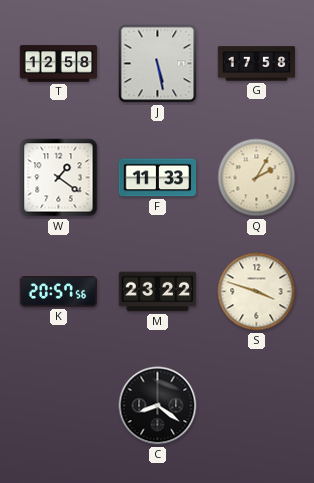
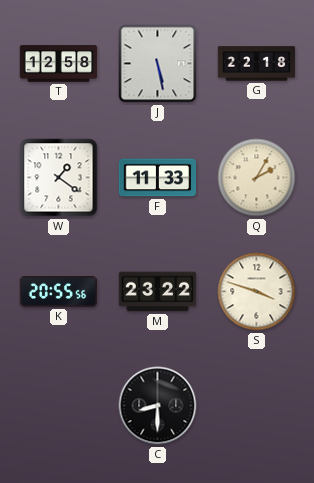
G: 17:58 -> 22:18
K: 20:57 -> 20:55
C: 8:21 -> 8:30
